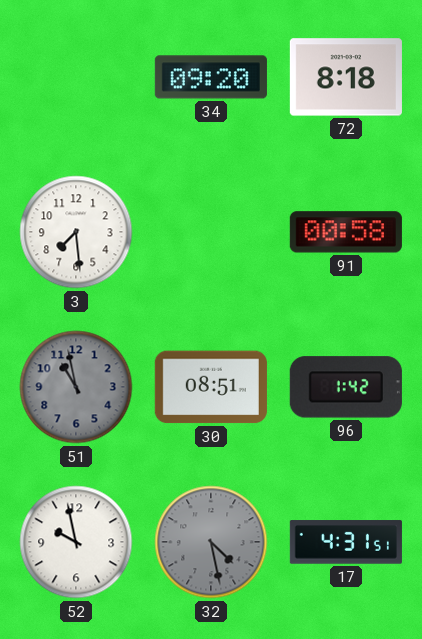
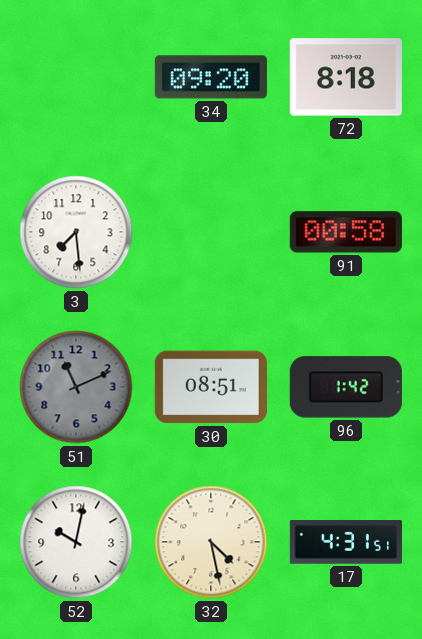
51: 10:58 -> 11:11
52: 9:58 -> 10:02
32 dial: grey -> cream
